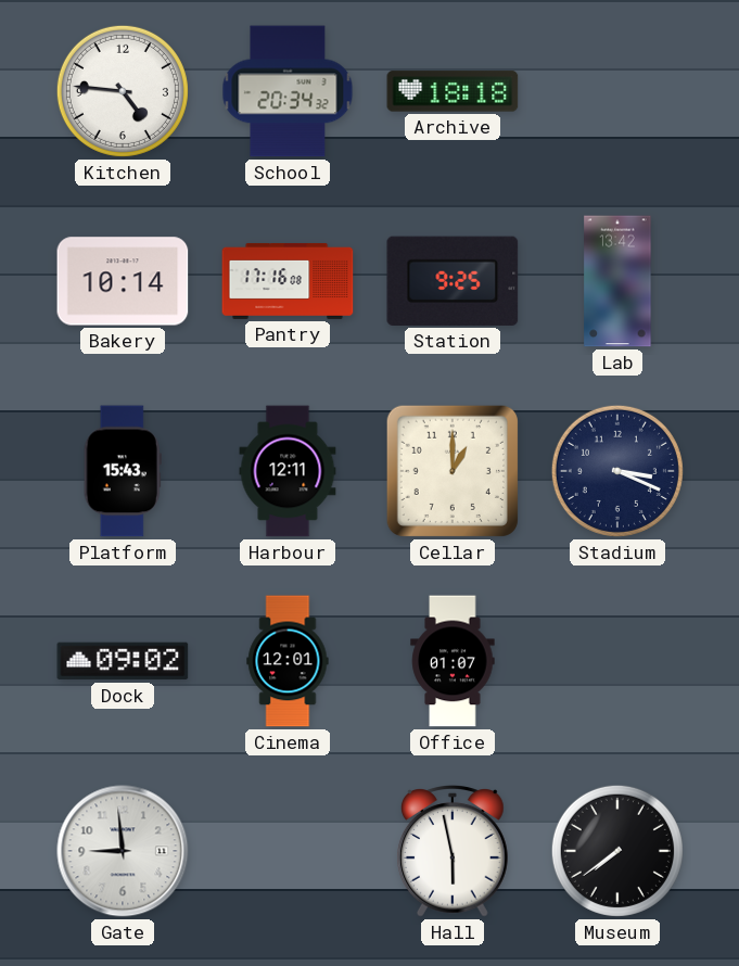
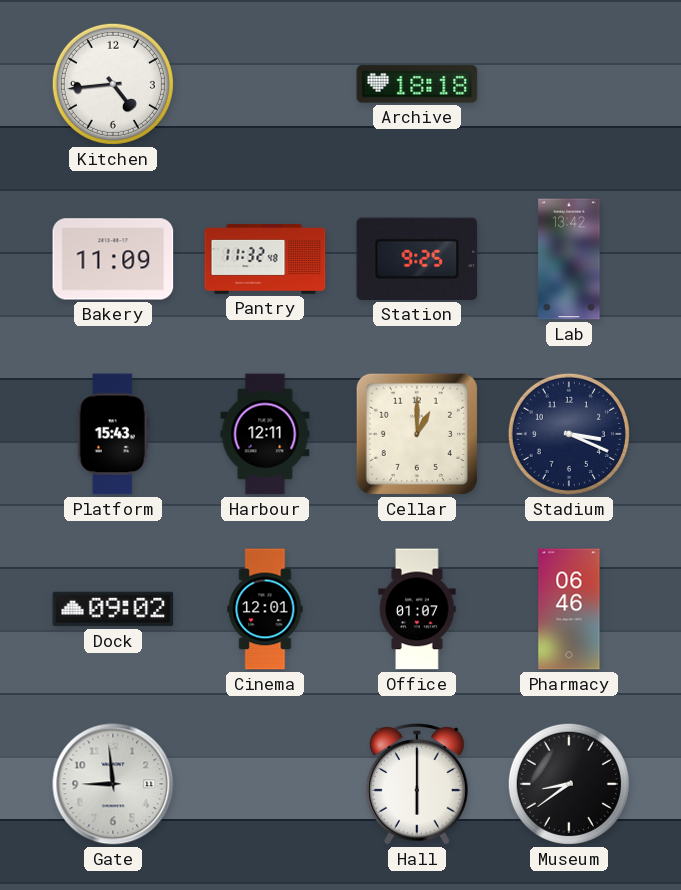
Kitchen: 4:46 -> 4:44
School: 20:34 -> none
Bakery: 10:14 -> 11:09
Pantry: 17:16 -> 11:32
Pharmacy: none -> 06:46
Hall: 5:58 -> 6:00
Museum: 7:39 -> 8:39
